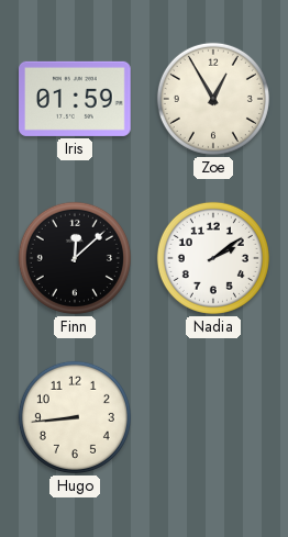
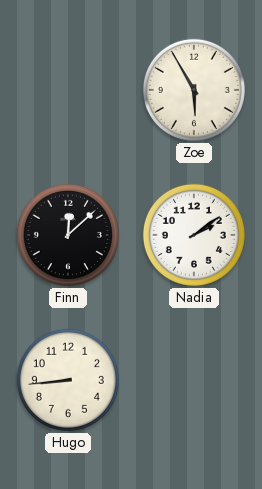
Iris: 01:59 -> none
Zoe: 12:55 -> 5:55
